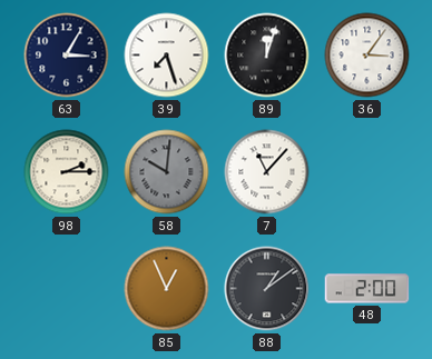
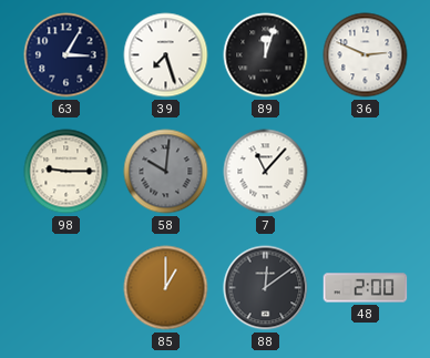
36: 3:06 -> 2:49
98: 2:15 -> 9:15
85: 12:56 -> 1:00
88: 1:09 -> 12:09
